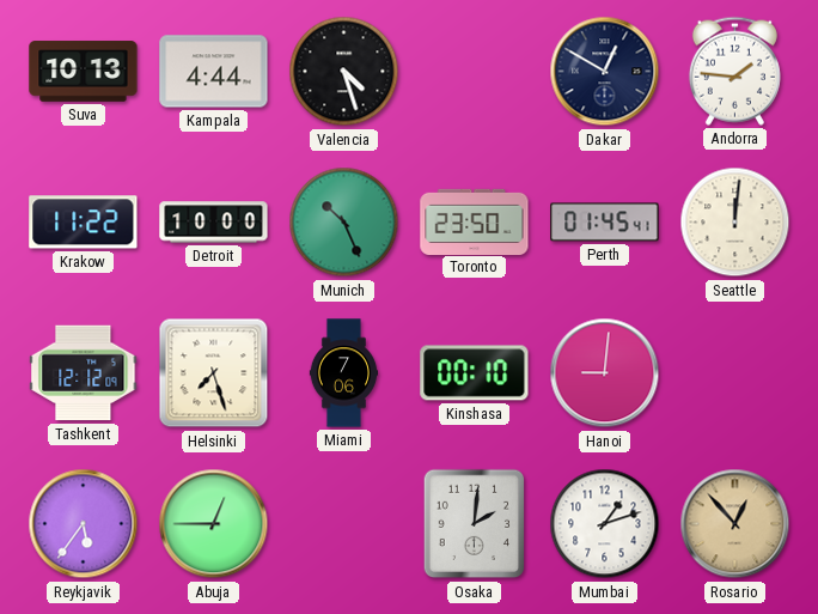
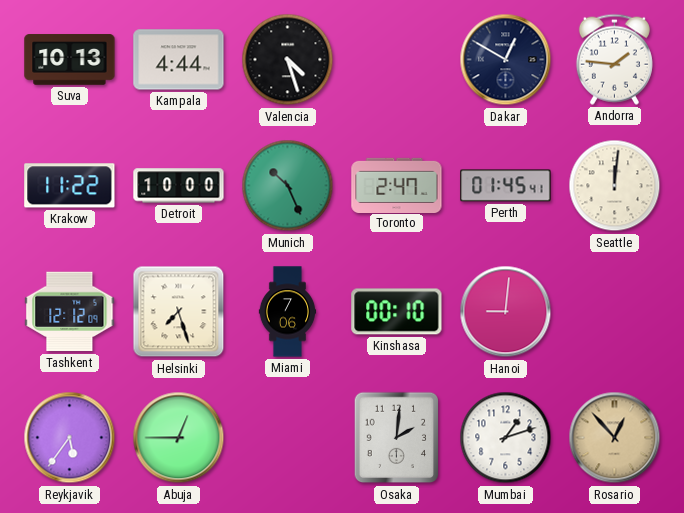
Toronto: 23:50 -> 2:47
